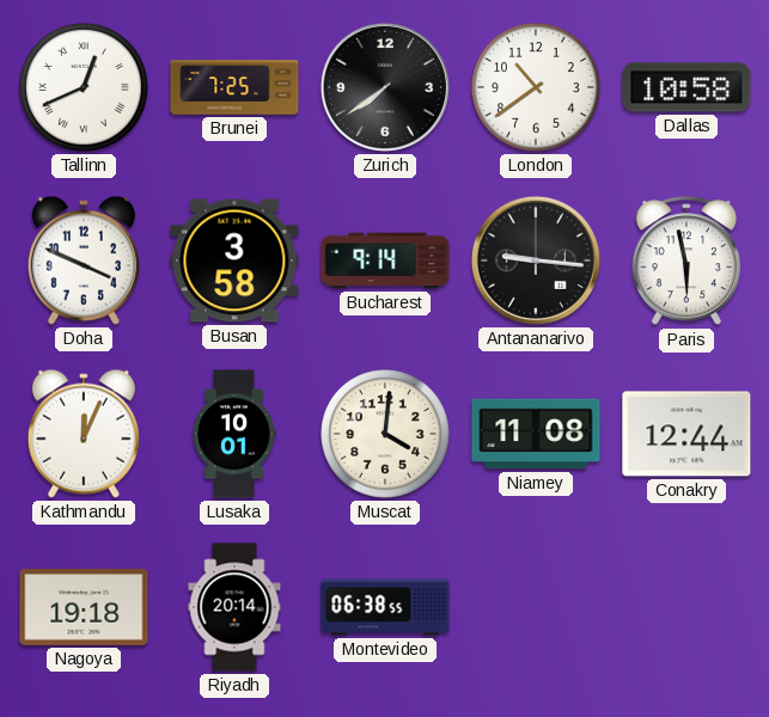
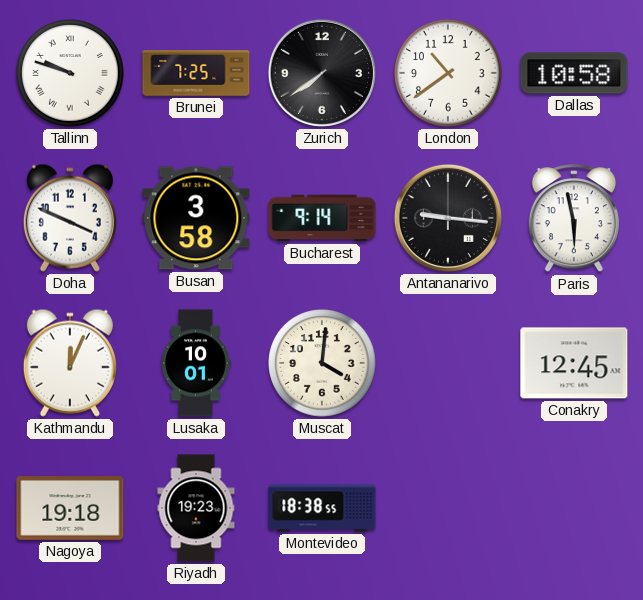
Tallinn: 12:41 -> 9:48
Niamey: 11:08 -> none
Conakry: 12:44 -> 12:45
Riyadh: 20:14 -> 19:23
Montevideo: 06:38 -> 18:38
